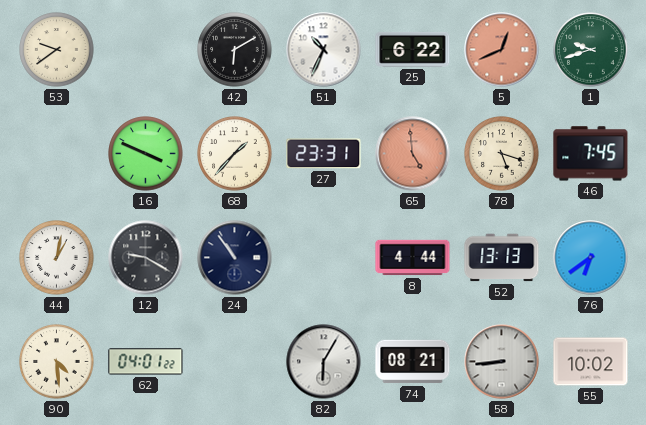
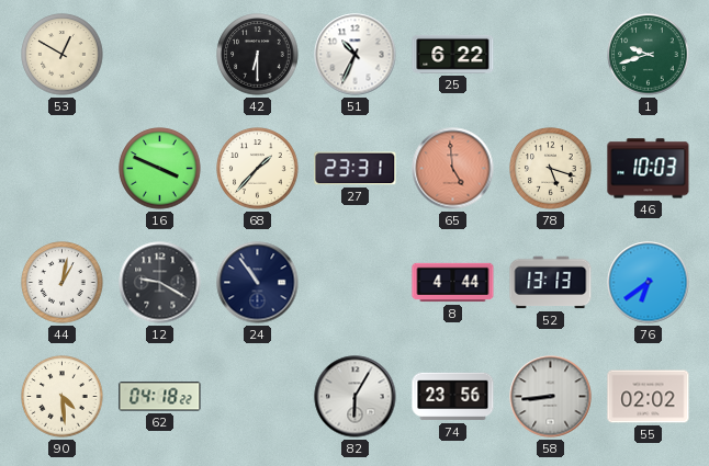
53: 9:39 -> 12:50
42: 6:10 -> 6:30
5: 12:41 -> none
46: 7:45 -> 10:03
62: 04:01 -> 04:18
74: 08:21 -> 23:56
55: 10:02 -> 02:02
